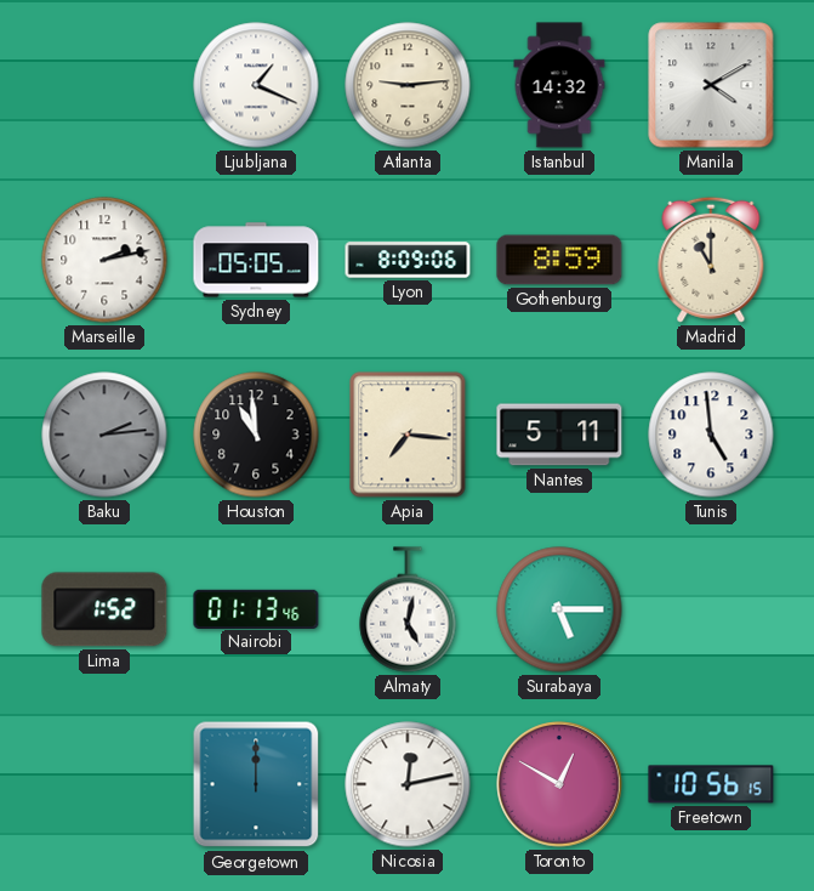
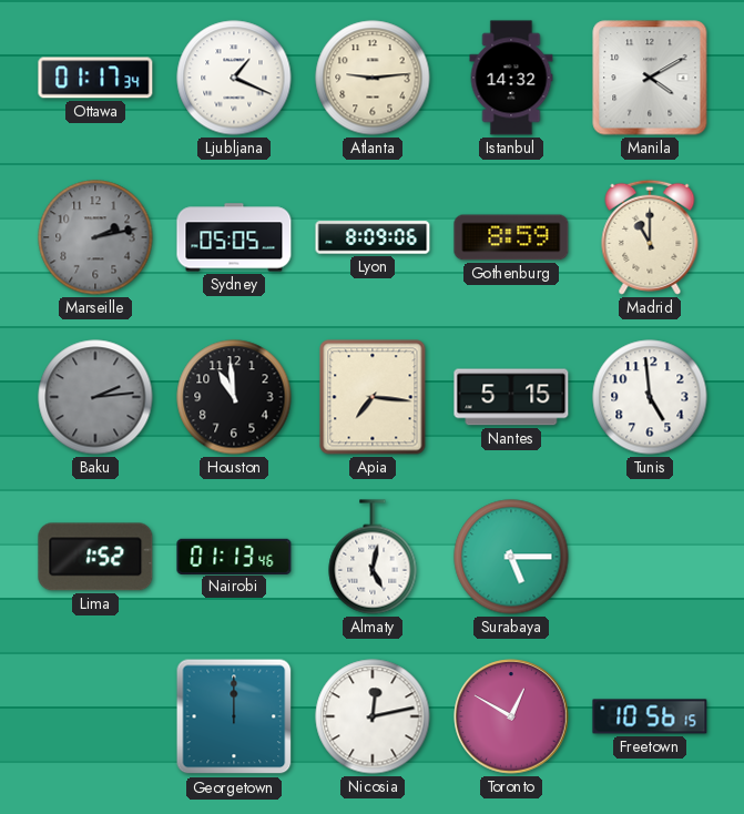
Ottawa: none -> 01:17
Marseille dial: white -> grey
Nantes: 5:11 -> 5:15
